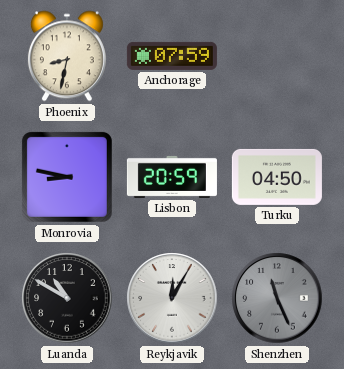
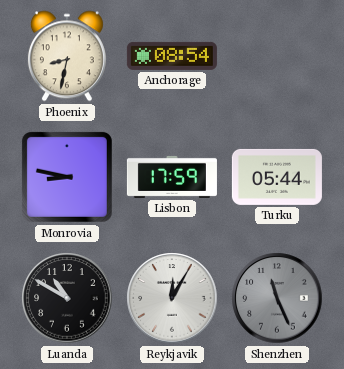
Anchorage: 07:59 -> 08:54
Lisbon: 20:59 -> 17:59
Turku: 04:50 -> 05:44
